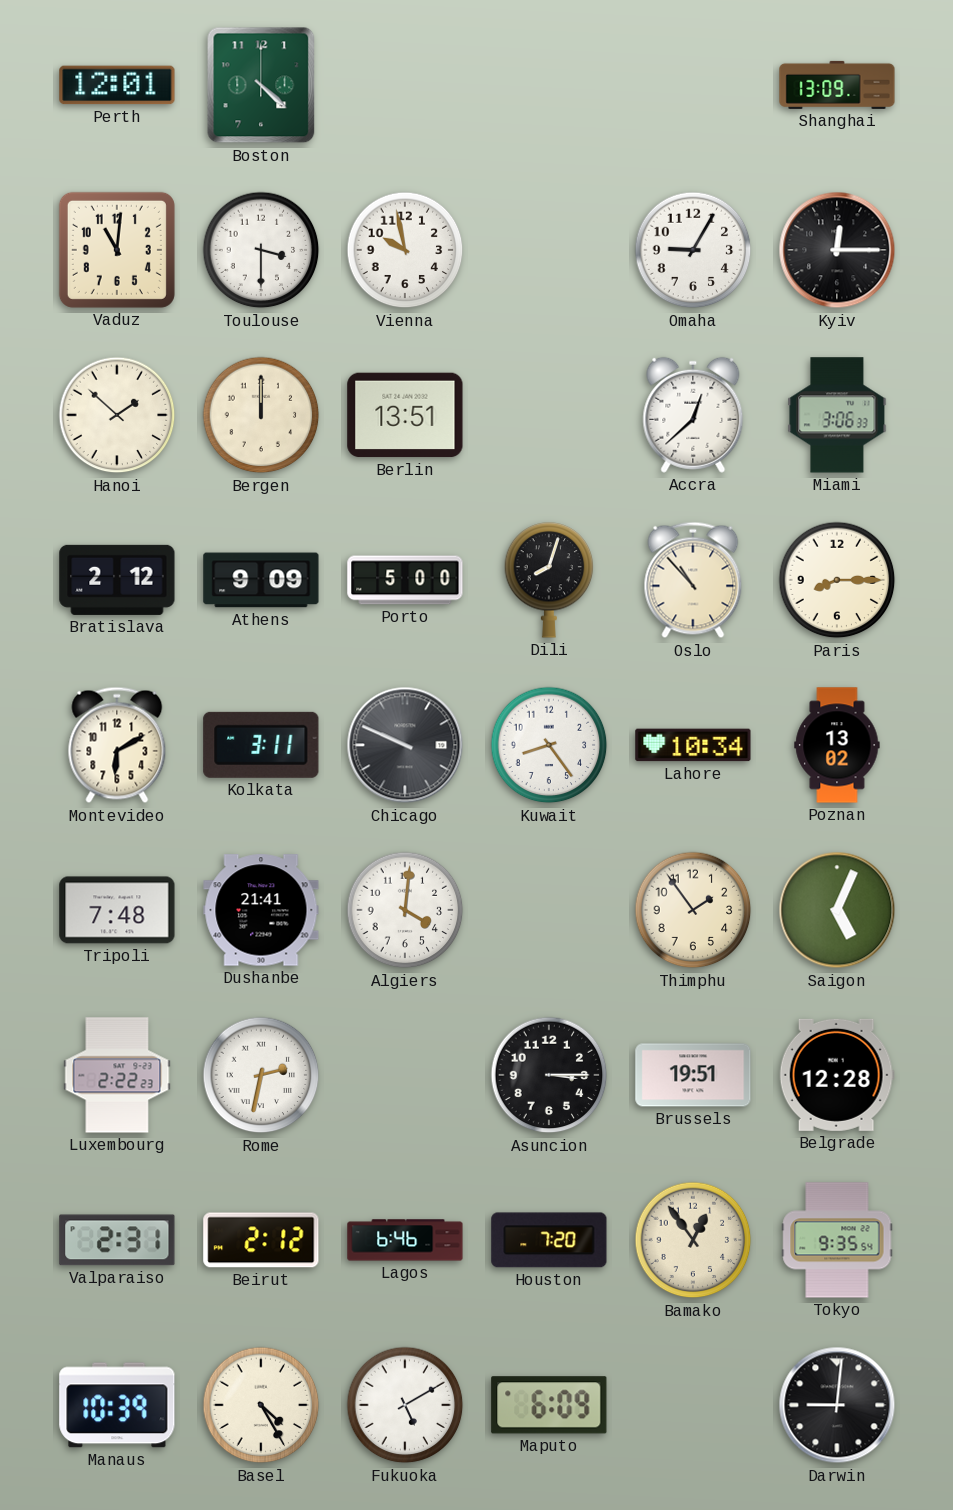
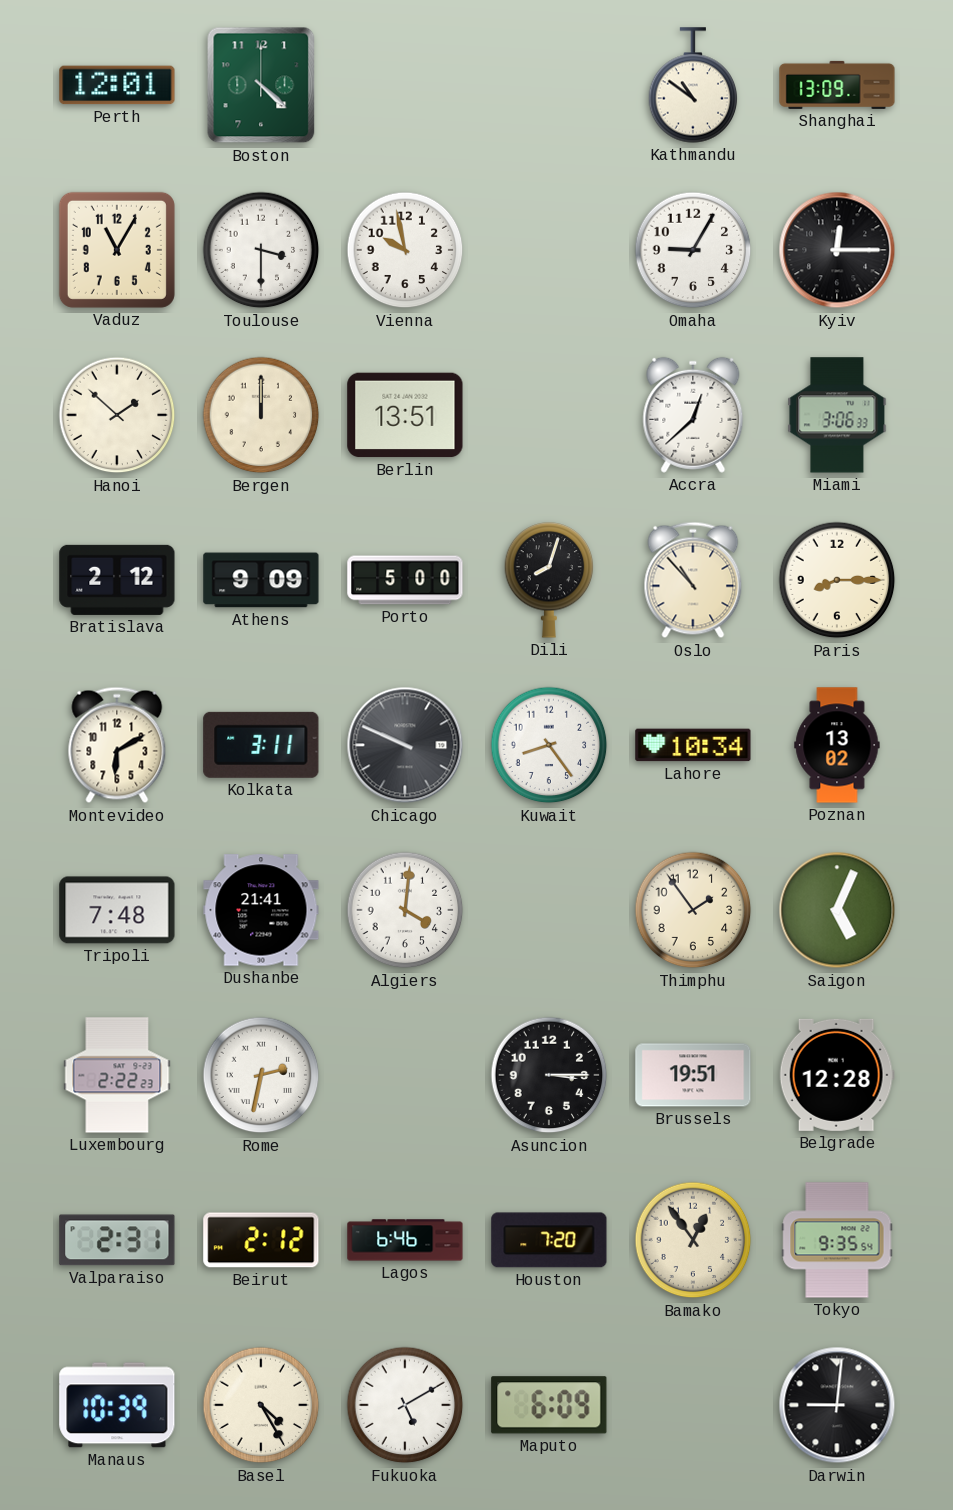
Kathmandu: none -> 10:51
Vaduz: 11:01 -> 11:05
